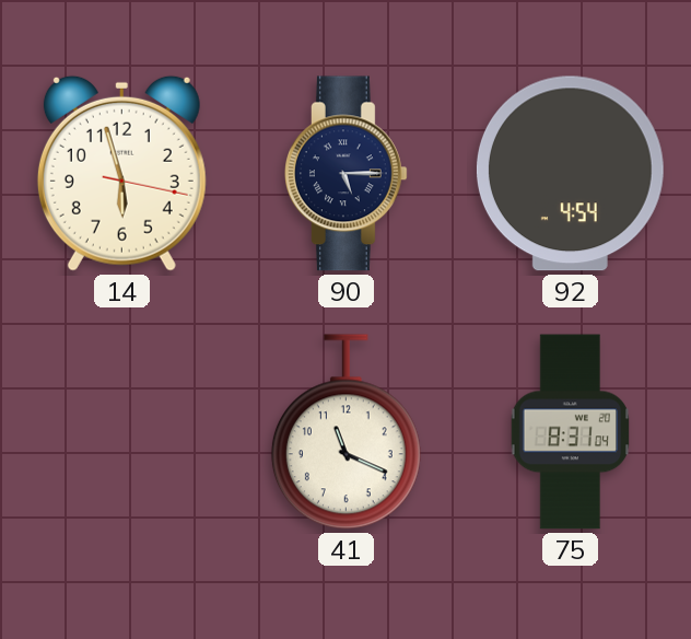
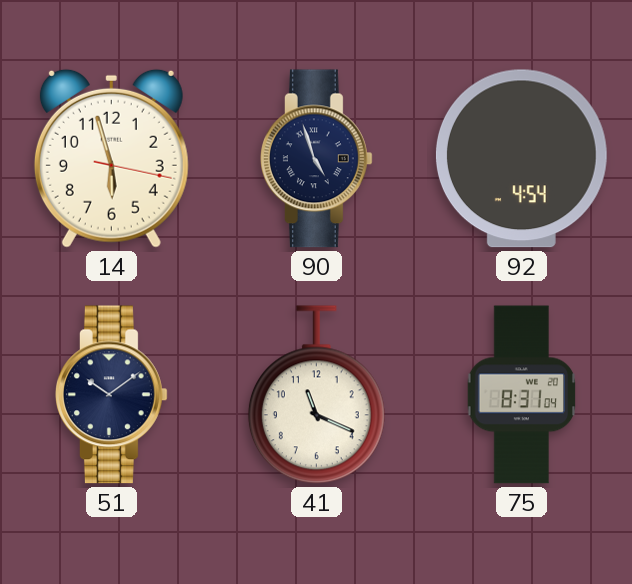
90: 5:15 -> 4:57
51: none -> 10:09
